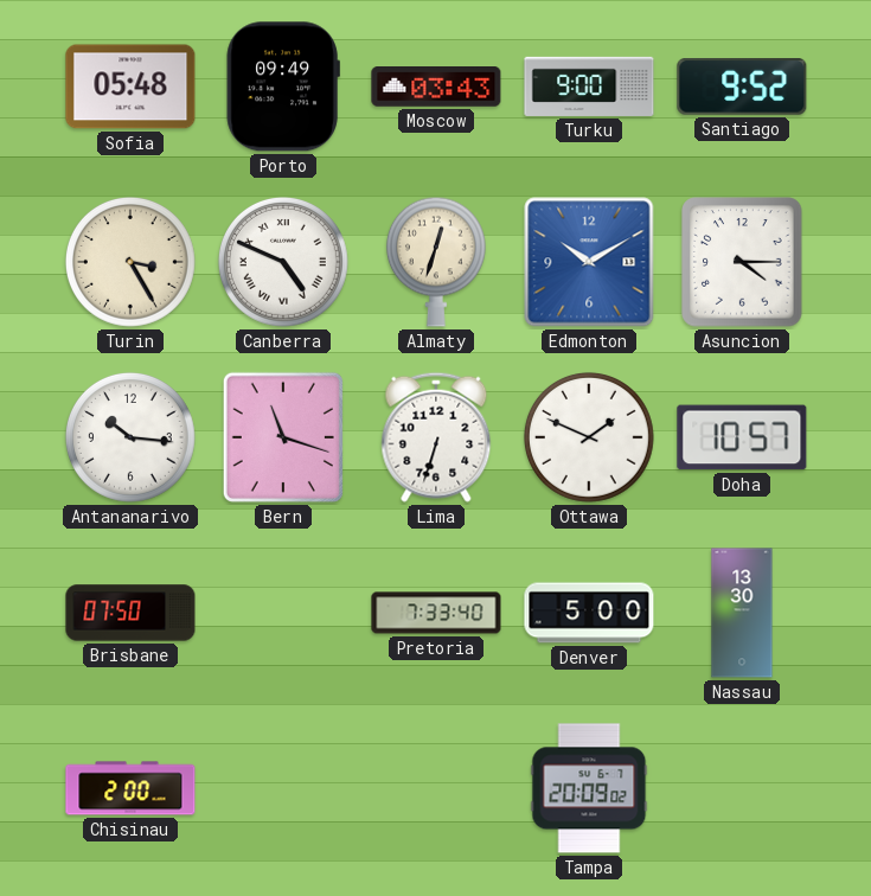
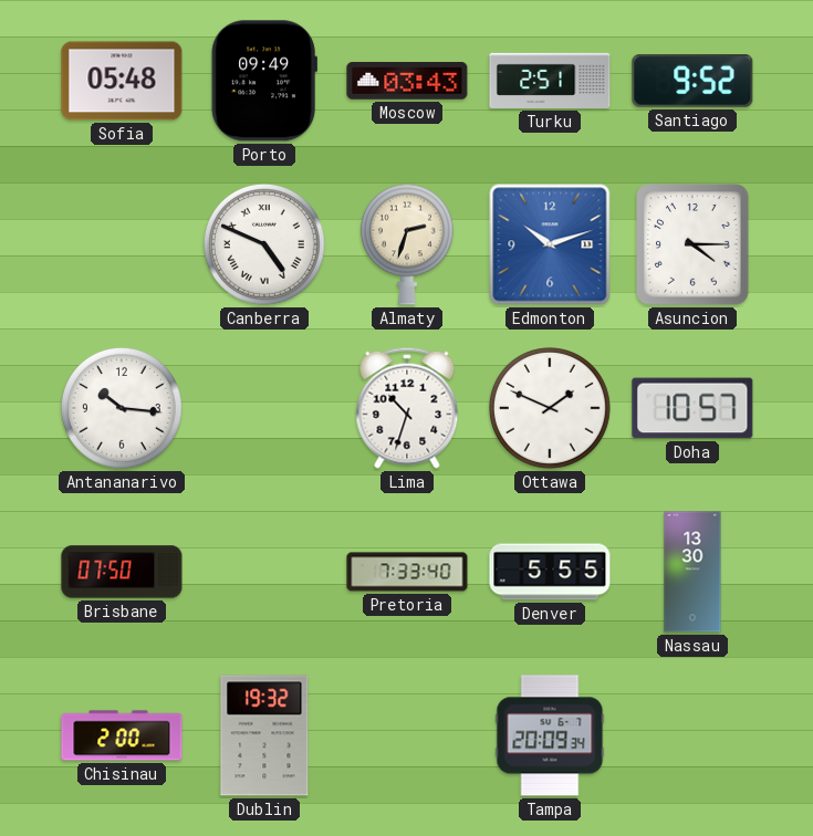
Turku: 9:00 -> 2:51
Turin: 3:25 -> none
Almaty: 12:33 -> 2:33
Edmonton: 10:10 -> 10:12
Bern: 11:18 -> none
Lima: 6:33 -> 10:33
Denver: 5:00 -> 5:55
Dublin: none -> 19:32
Tampa: 20:09:02 -> 20:09:34
